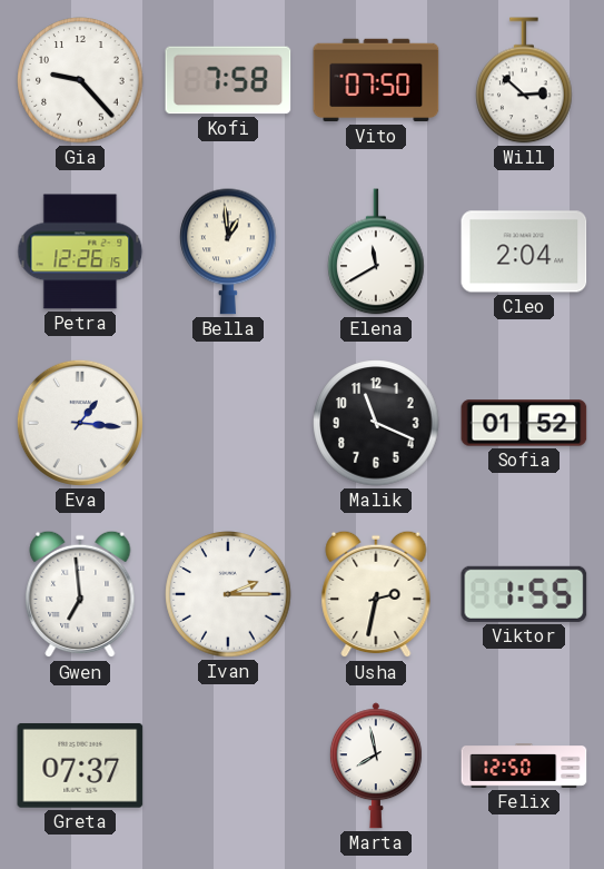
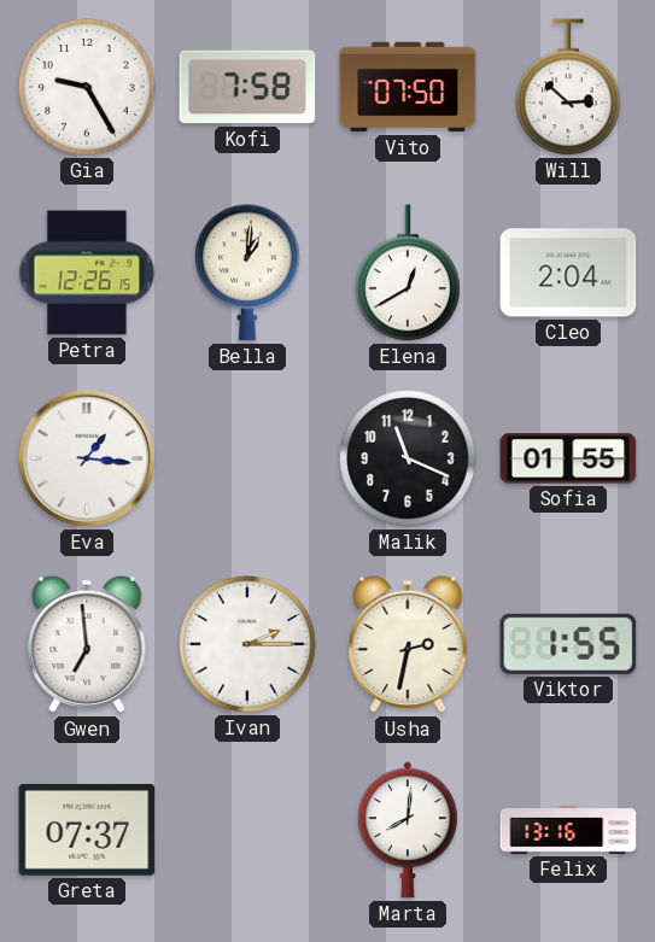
Gia: 9:23 -> 9:25
Bella: 12:59 -> 1:01
Elena: 11:40 -> 12:40
Sofia: 01:52 -> 01:55
Marta: 7:58 -> 8:01
Felix: 12:50 -> 13:16
